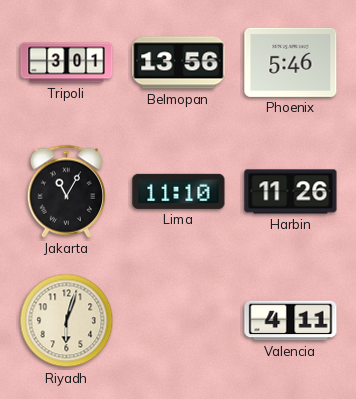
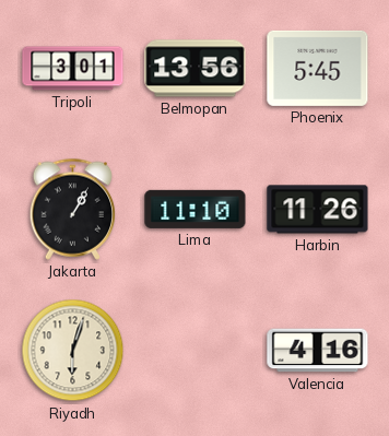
Phoenix: 5:46 -> 5:45
Jakarta: 11:05 -> 1:05
Valencia: 4:11 -> 4:16
